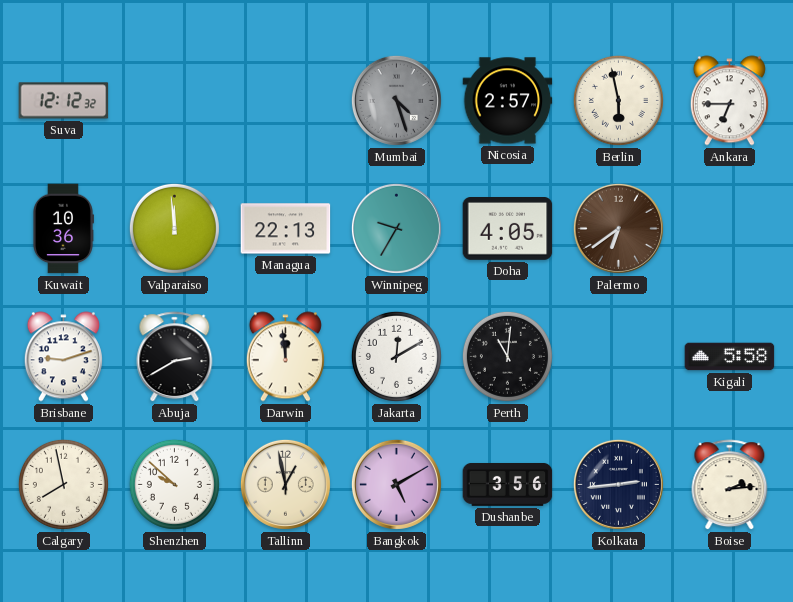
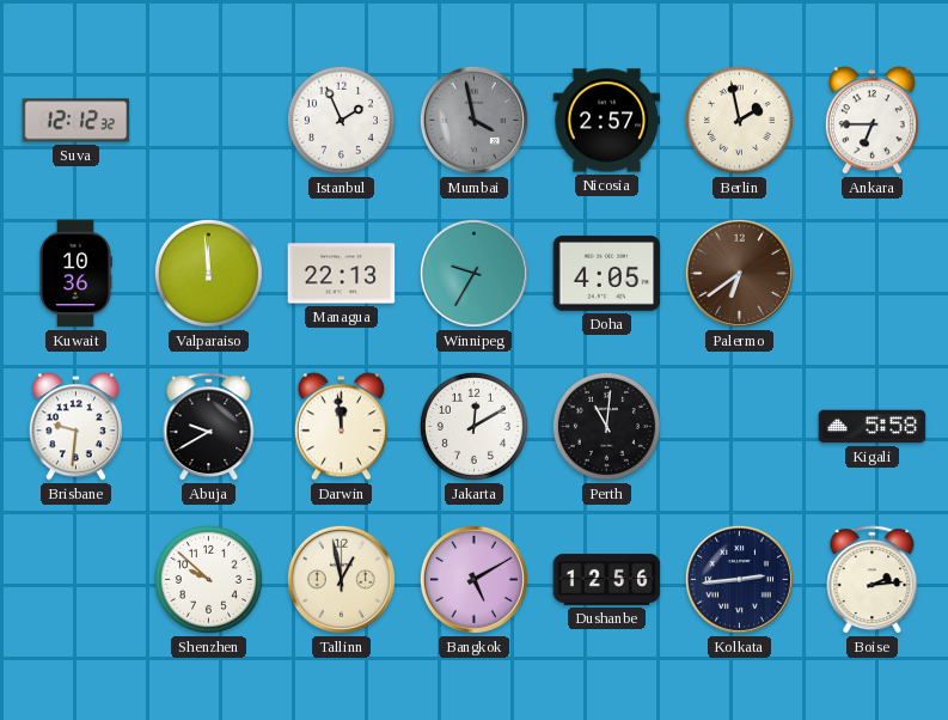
Istanbul: none -> 1:56
Mumbai: 4:27 -> 3:58
Berlin: 5:58 -> 1:58
Brisbane: 9:12 -> 9:31
Abuja: 2:40 -> 9:40
Calgary: 7:58 -> none
Dushanbe: 3:56 -> 12:56
